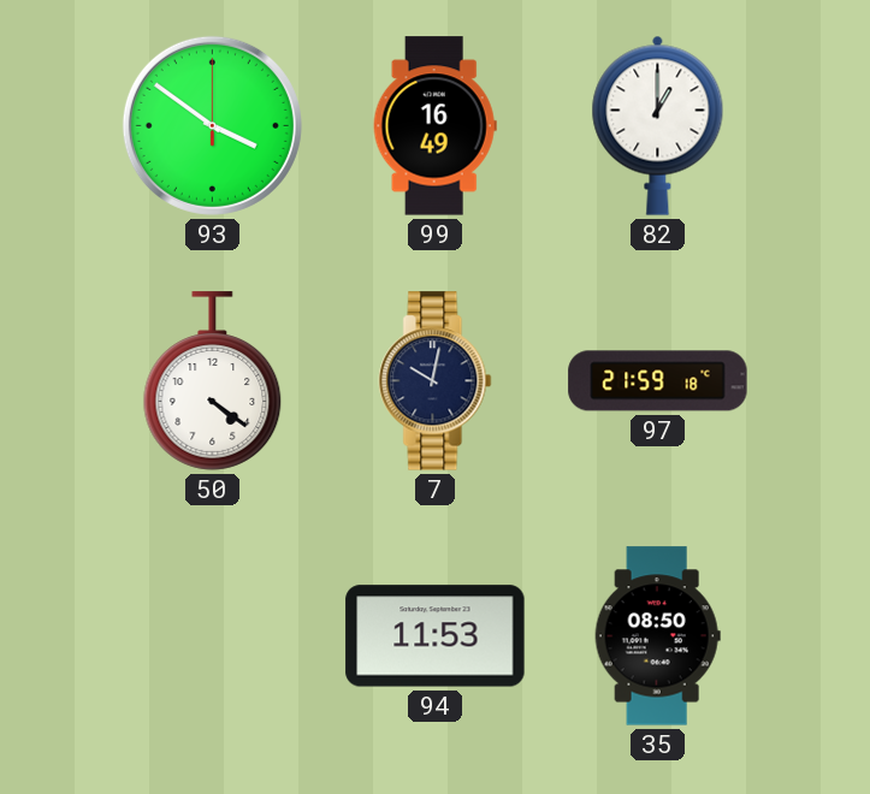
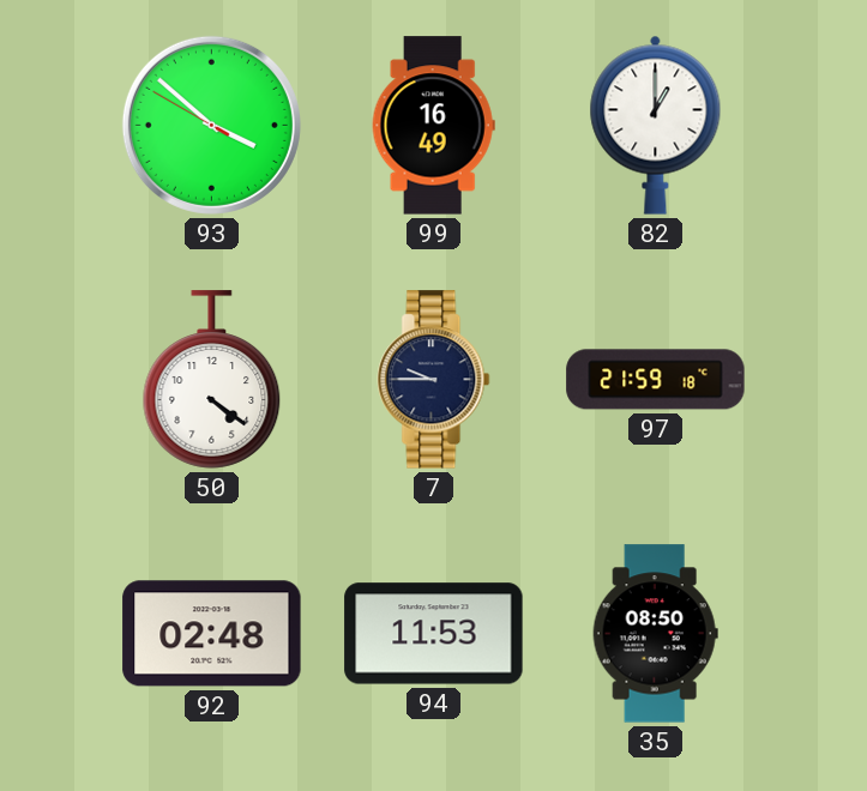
93: 3:51:00 -> 3:51:50
7: 10:02 -> 9:45
92: none -> 02:48
